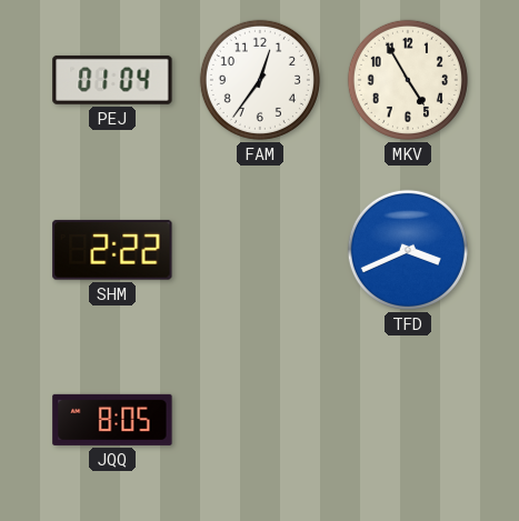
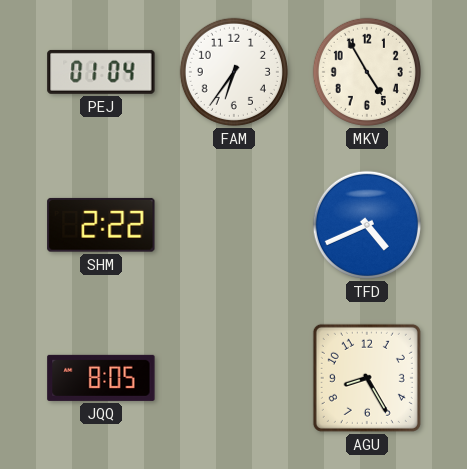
FAM: 12:36 -> 6:36
TFD: 3:41 -> 4:41
AGU: none -> 8:25
